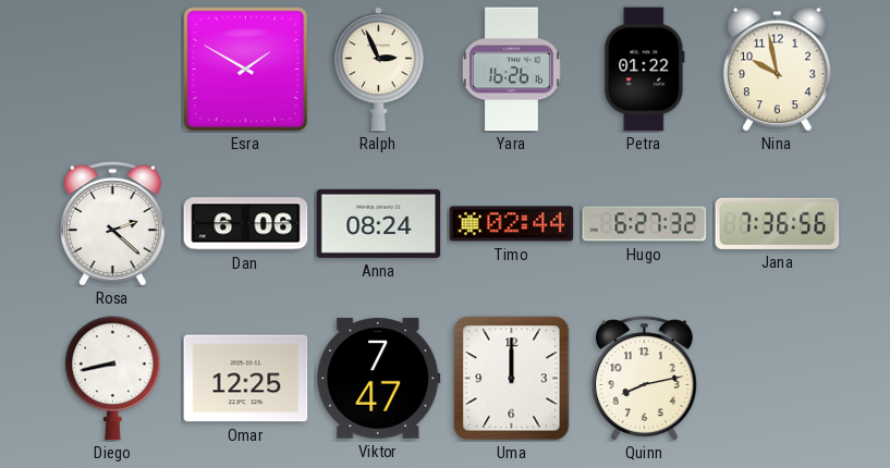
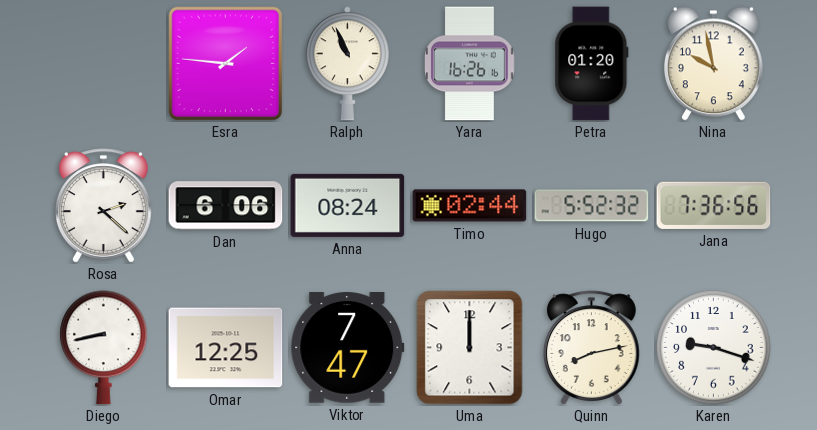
Esra: 1:50 -> 1:46
Ralph: 2:56 -> 10:56
Petra: 01:22 -> 01:20
Hugo: 6:27 -> 5:52
Karen: none -> 9:18
